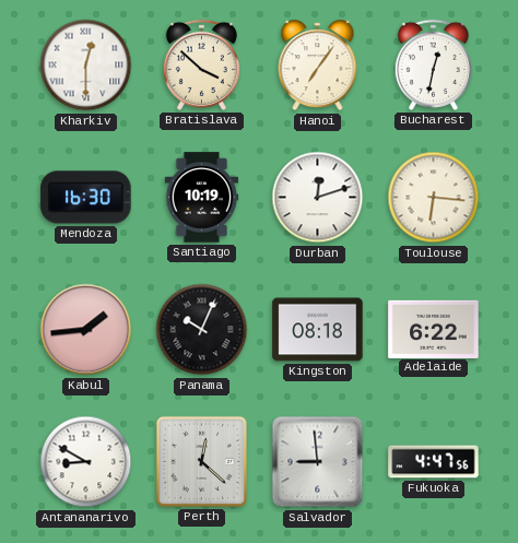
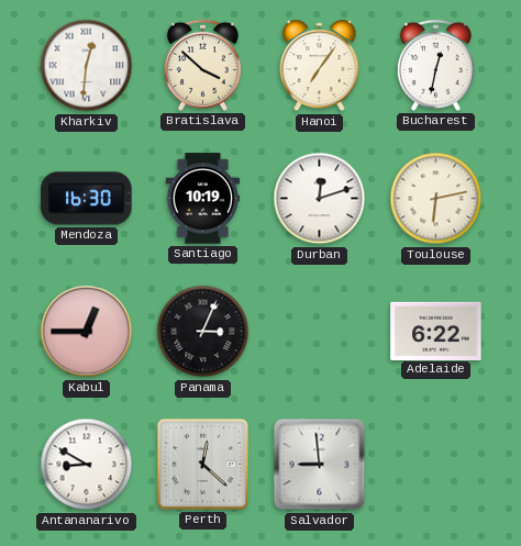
Kharkiv: 12:30 -> 12:31
Toulouse: 6:16 -> 6:13
Kabul: 1:44 -> 12:45
Panama: 10:04 -> 3:04
Kingston: 08:18 -> none
Fukuoka: 4:47 -> none
